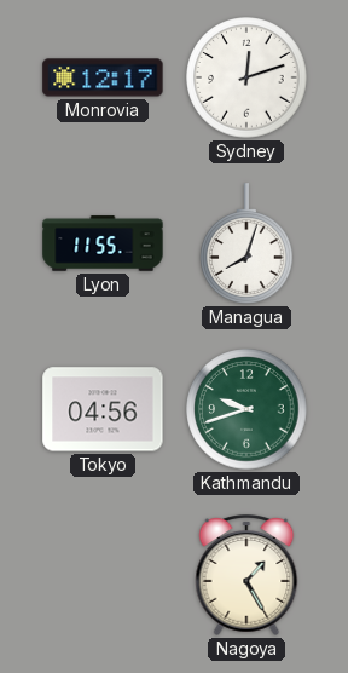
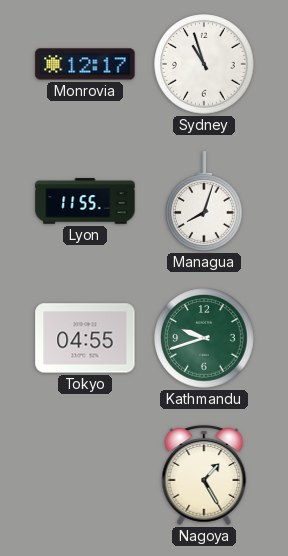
Sydney: 12:12 -> 10:57
Tokyo: 04:56 -> 04:55
